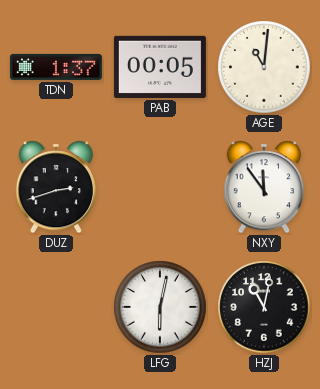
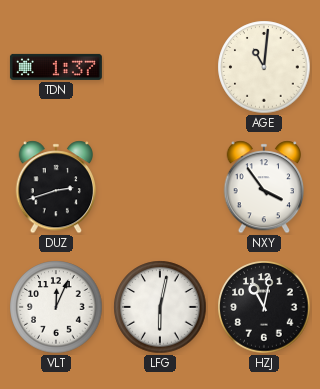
PAB: 00:05 -> none
NXY: 11:54 -> 3:54
VLT: none -> 12:04
